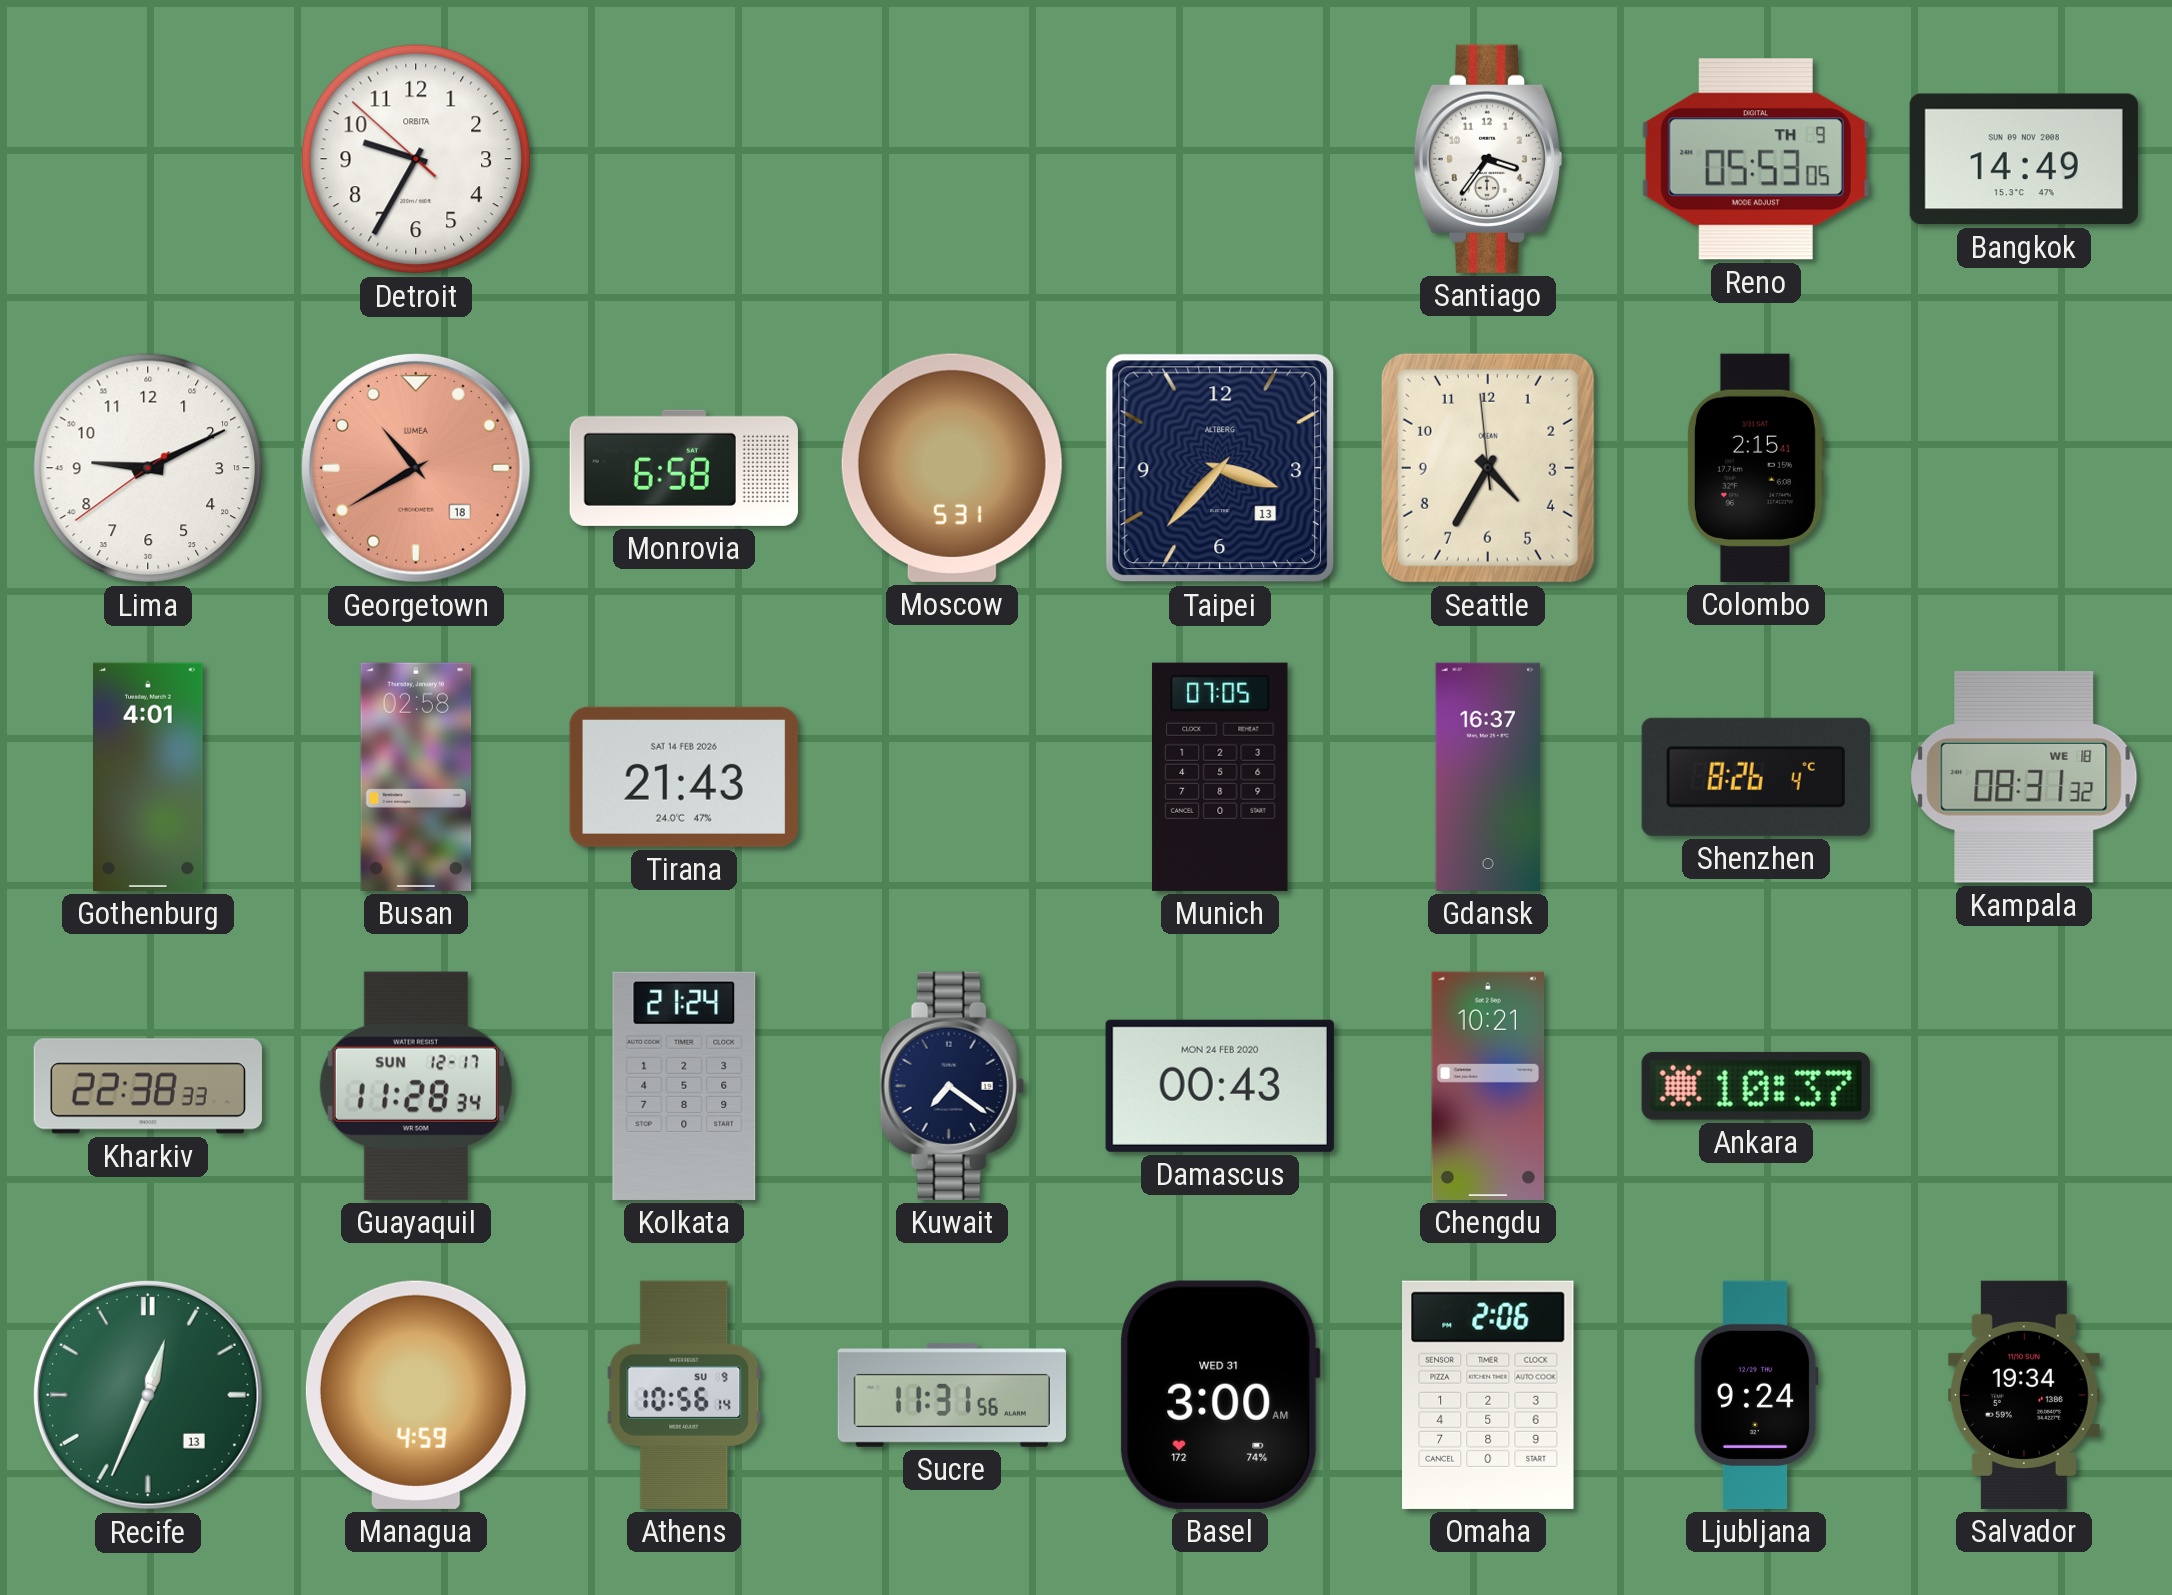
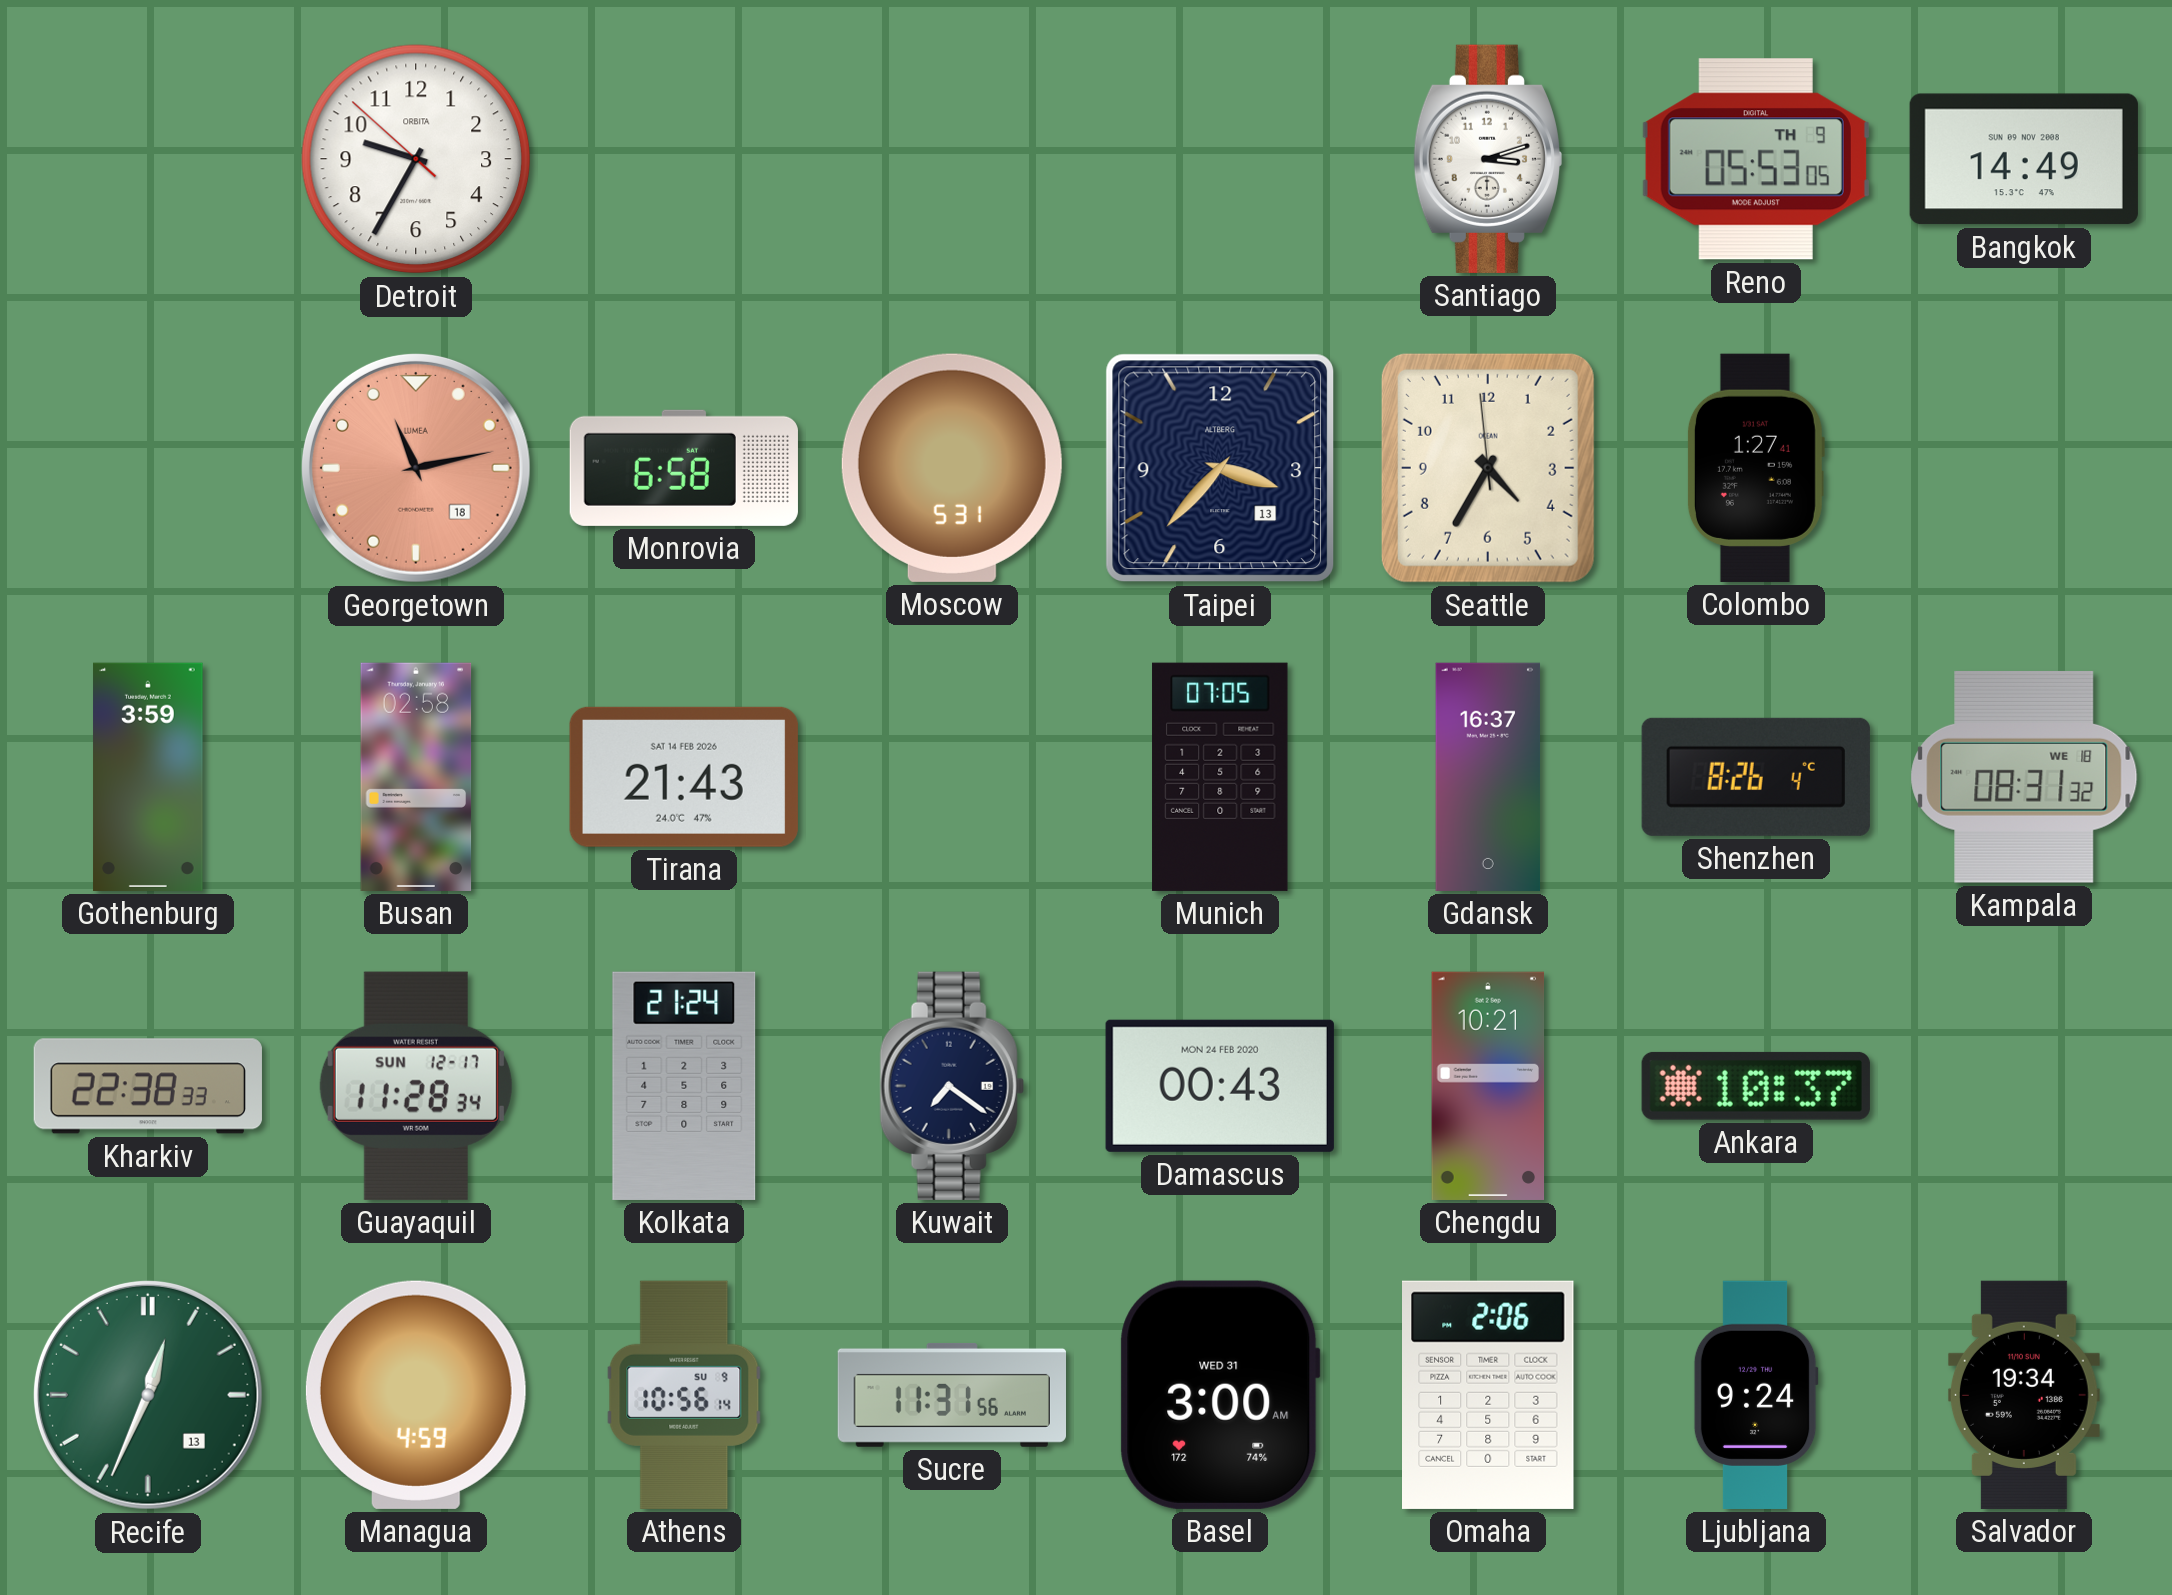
Santiago: 3:36 -> 3:12
Lima: 9:10 -> none
Georgetown: 10:40 -> 11:13
Colombo: 2:15 -> 1:27
Gothenburg: 4:01 -> 3:59
